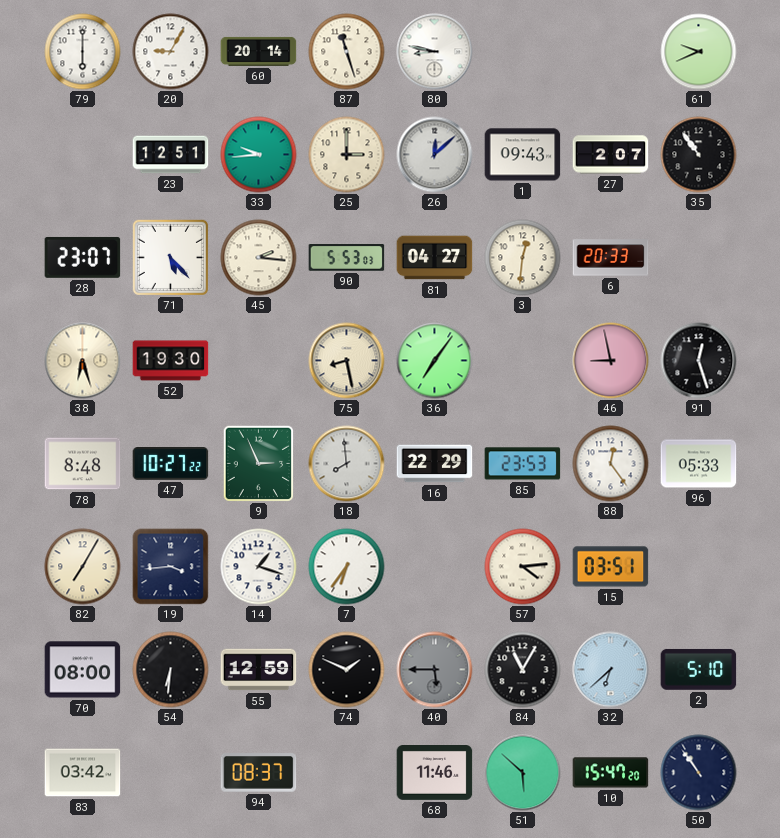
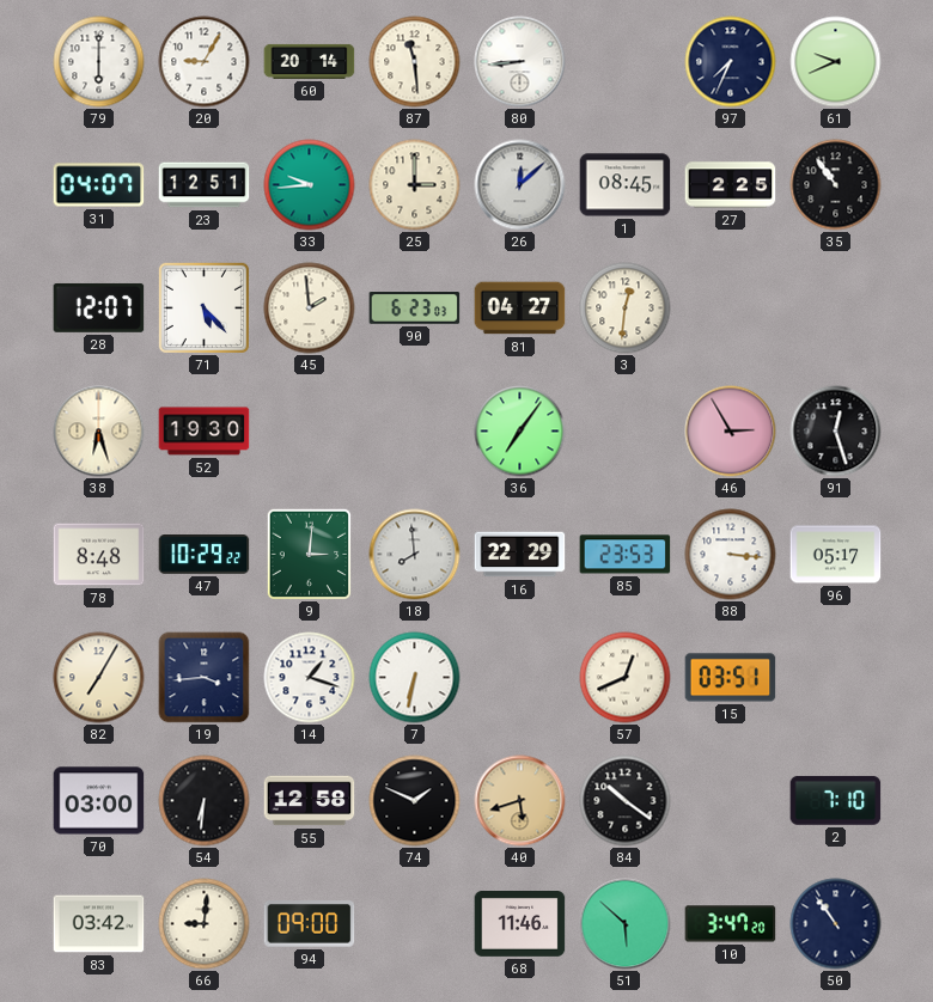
87: 11:27 -> 11:29
80: 8:47 -> 8:44
97: none -> 7:34
31: none -> 04:07
1: 09:43 -> 08:45
27: 2:07 -> 2:25
28: 23:07 -> 12:07
45: 2:16 -> 1:59
90: 5:53 -> 6:23
6: 20:33 -> none
75: 8:28 -> none
46: 8:58 -> 2:55
47: 10:27 -> 10:29
9: 2:56 -> 3:01
88: 12:24 -> 3:16
96: 05:33 -> 05:17
7: 6:36 -> 6:32
57: 4:14 -> 12:41
70: 08:00 -> 03:00
55: 12:59 -> 12:58
40: 5:45 -> 5:42
40 dial: grey -> champagne
84: 11:05 -> 10:21
32: 6:38 -> none
2: 5:10 -> 7:10
66: none -> 9:01
94: 08:37 -> 09:00
10: 15:47 -> 3:47
